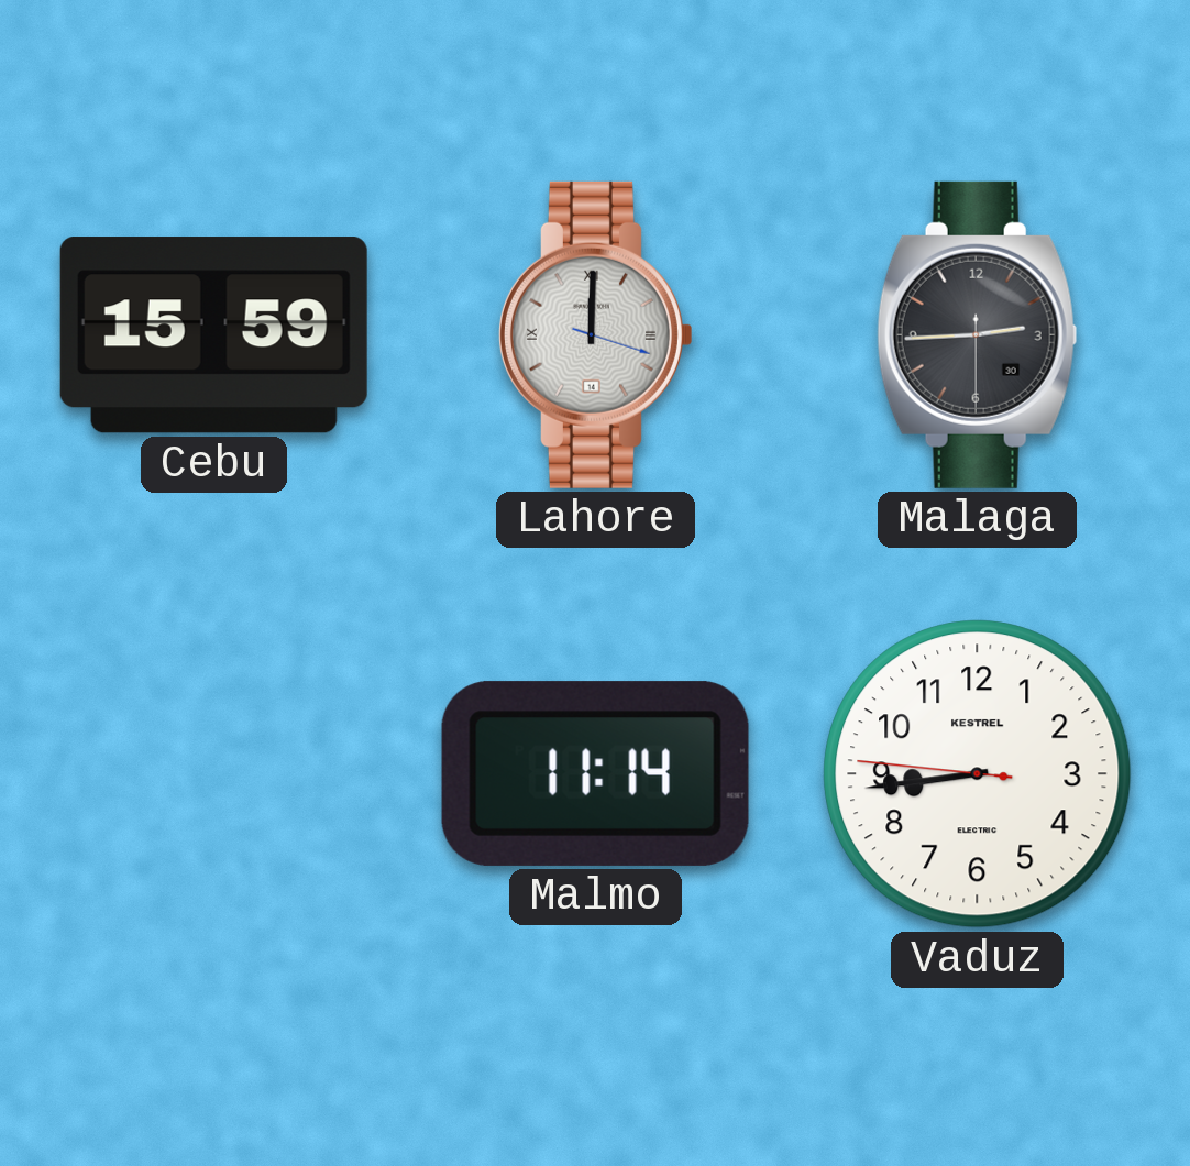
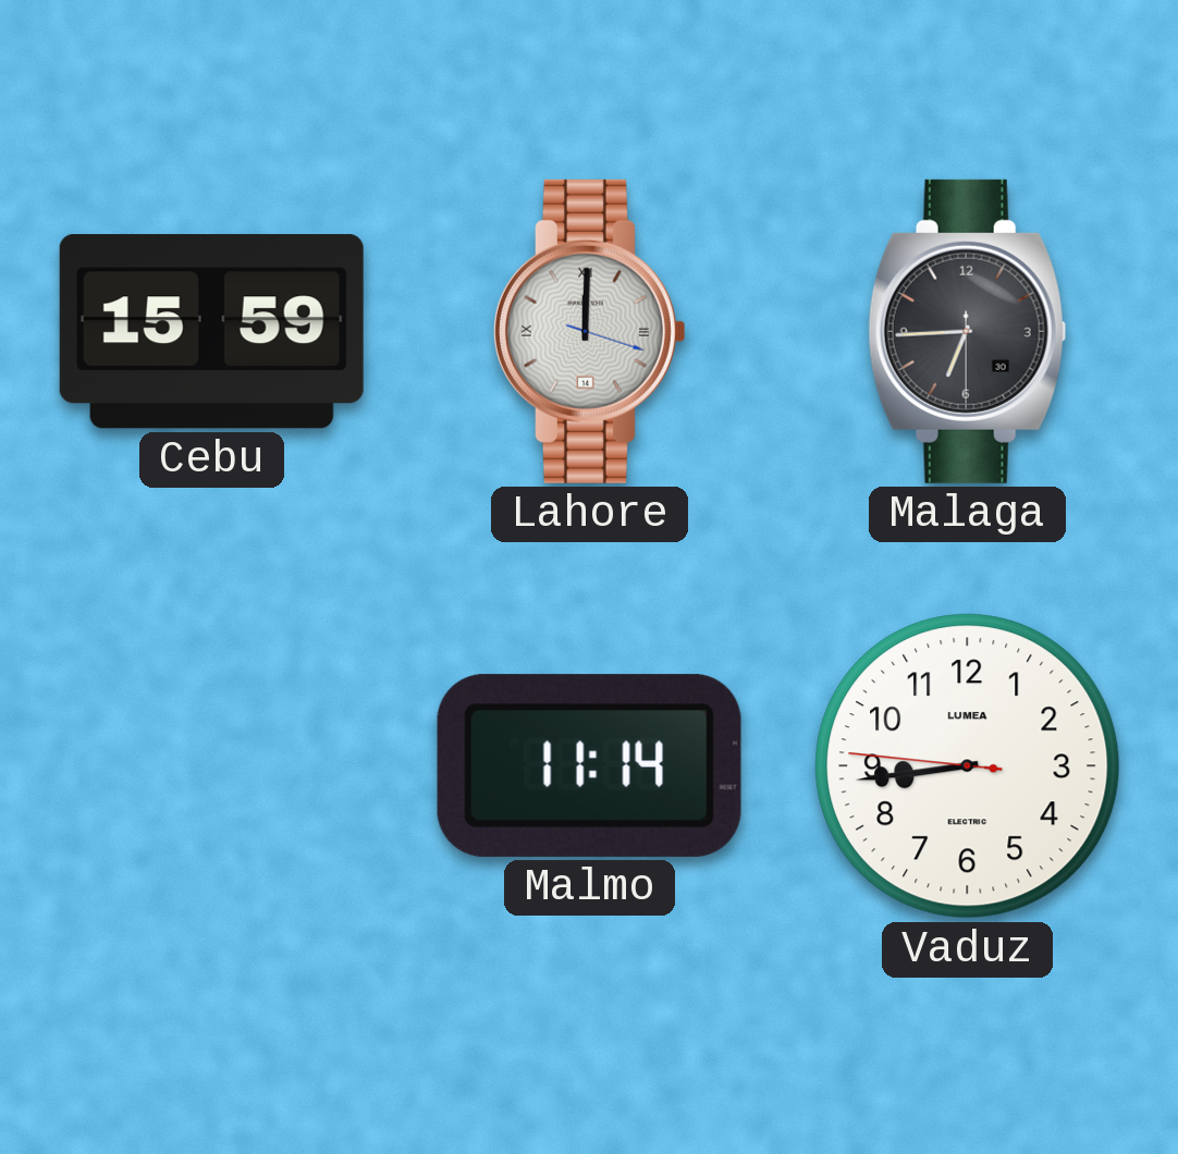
Malaga: 2:44 -> 6:44
Vaduz brand: KESTREL -> LUMEA
